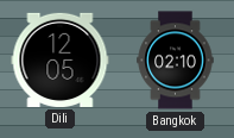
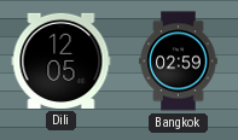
Bangkok: 02:10 -> 02:59
